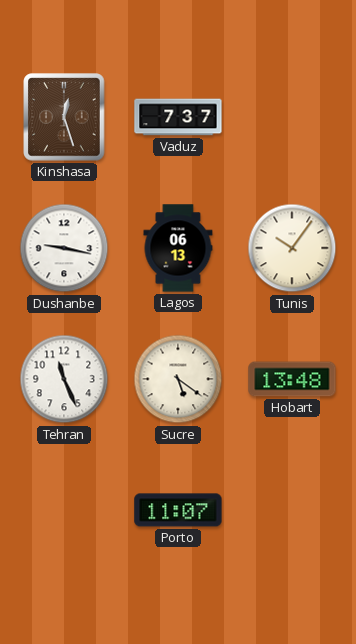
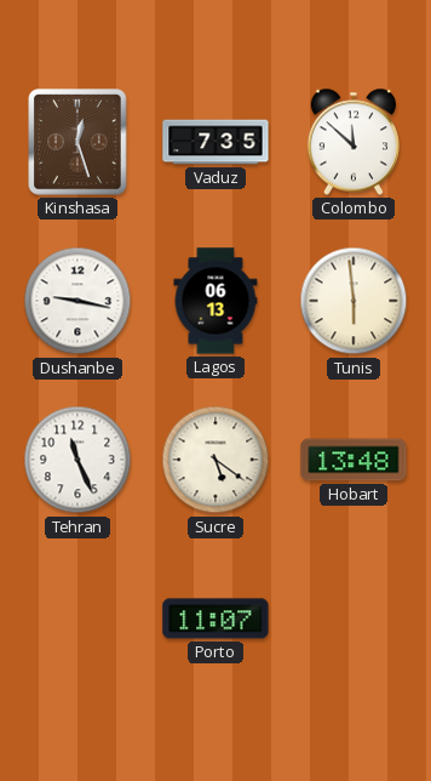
Vaduz: 7:37 -> 7:35
Colombo: none -> 11:52
Tunis: 10:06 -> 5:59
